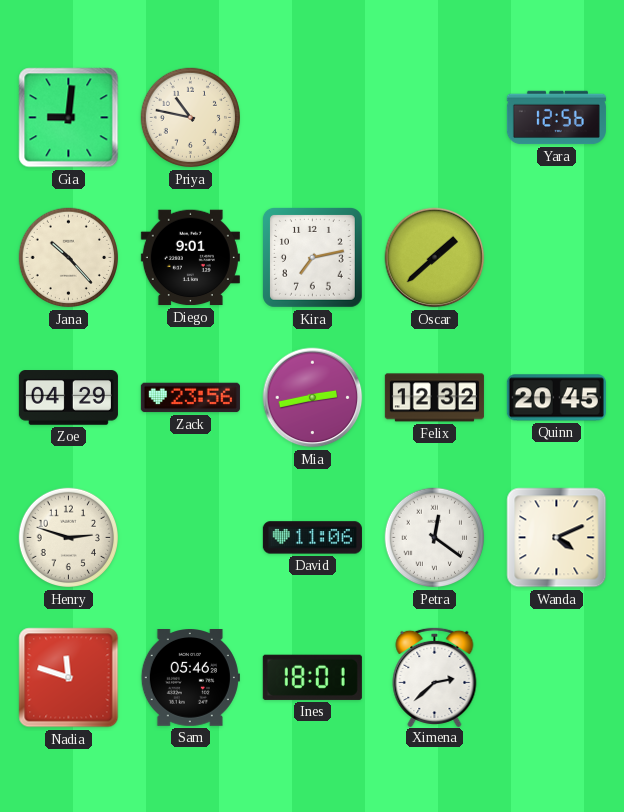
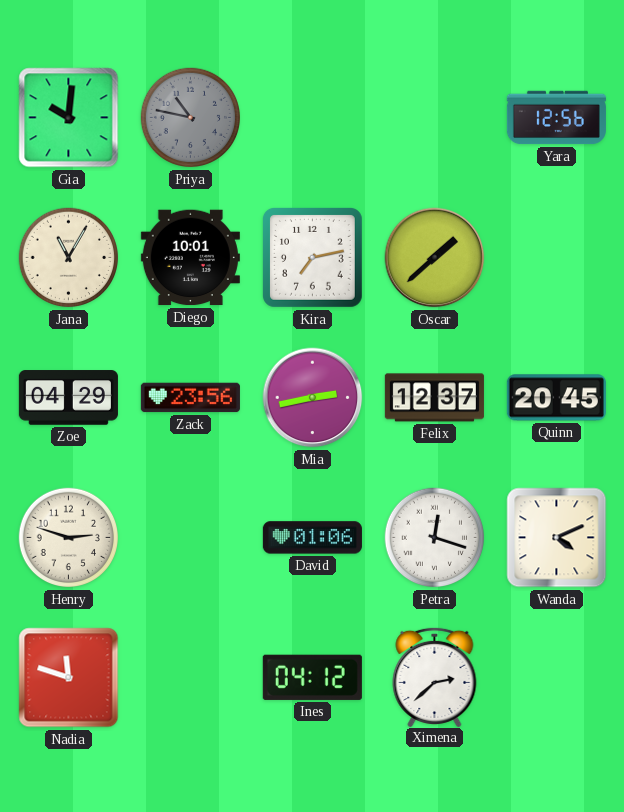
Gia: 9:01 -> 10:01
Priya dial: cream -> grey
Jana: 10:23 -> 11:05
Diego: 9:01 -> 10:01
Felix: 12:32 -> 12:37
David: 11:06 -> 01:06
Petra: 12:21 -> 12:18
Sam: 05:46 -> none
Ines: 18:01 -> 04:12
